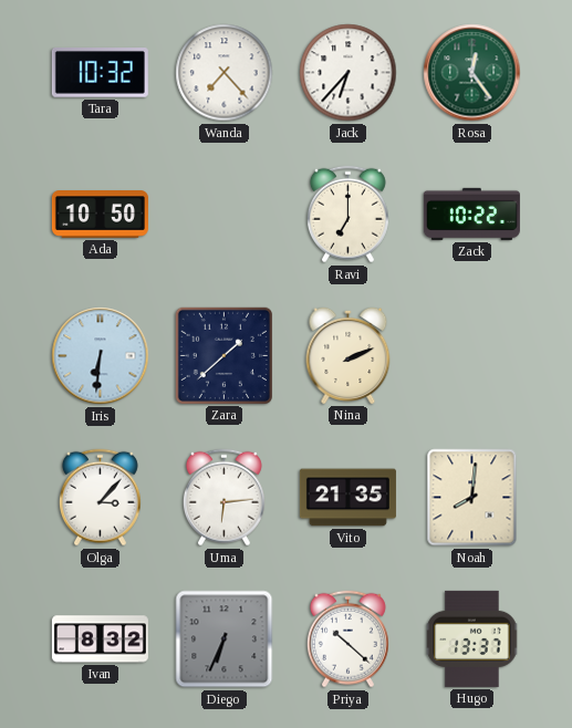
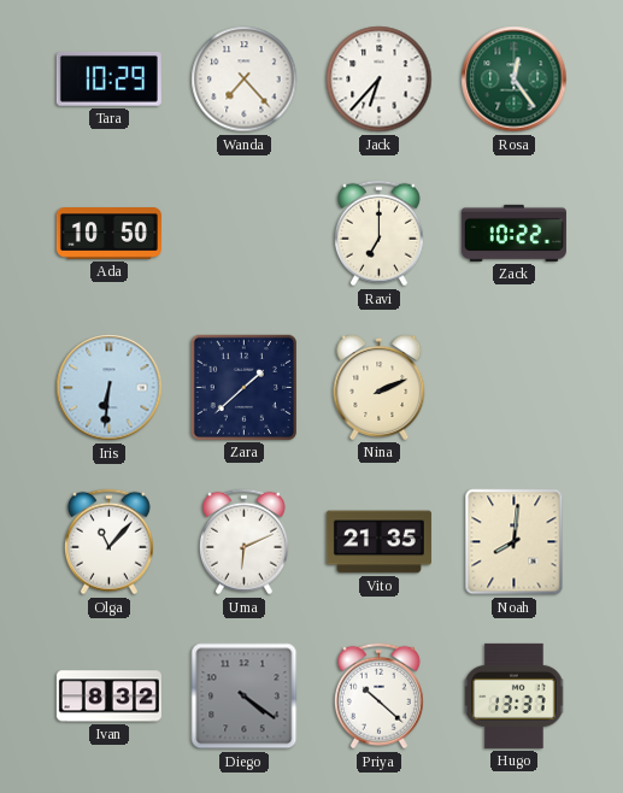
Tara: 10:32 -> 10:29
Olga: 3:07 -> 11:07
Uma: 6:14 -> 6:11
Diego: 6:34 -> 4:21
